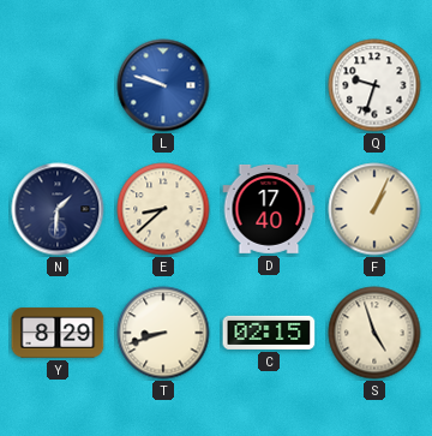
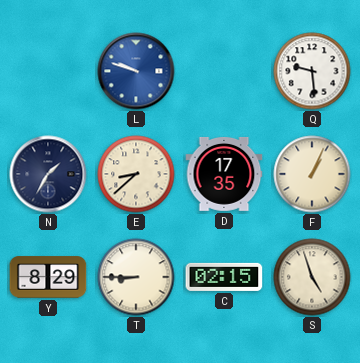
Q: 9:33 -> 9:29
N: 1:31 -> 1:35
D: 17:40 -> 17:35
T: 8:42 -> 8:45
